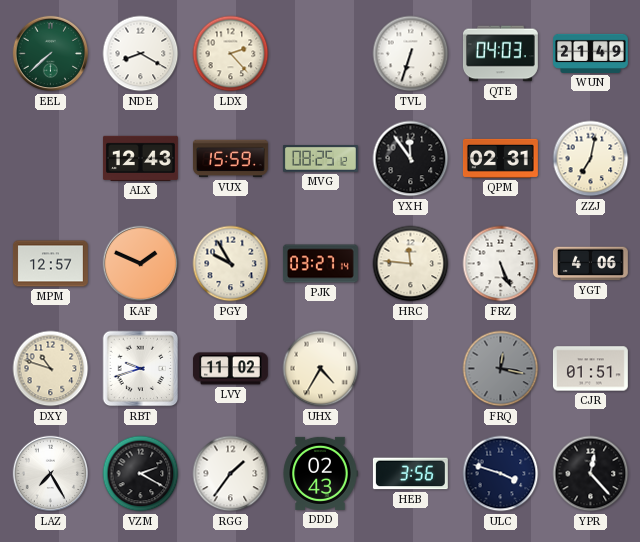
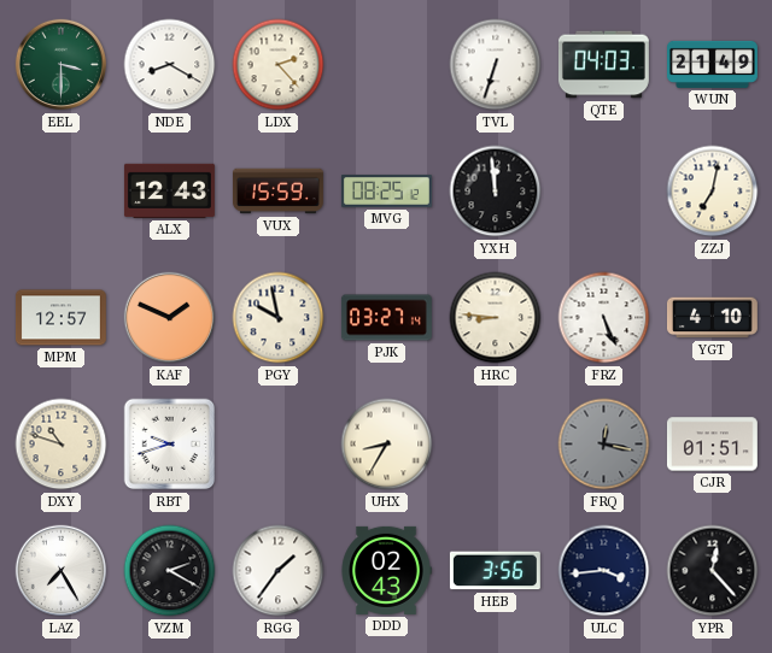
EEL: 7:38 -> 3:30
YXH: 11:54 -> 11:59
QPM: 02:31 -> none
PGY: 9:55 -> 9:58
HRC: 11:46 -> 8:46
YGT: 4:06 -> 4:10
LVY: 11:02 -> none
UHX: 4:35 -> 8:35
ULC: 3:48 -> 3:44
